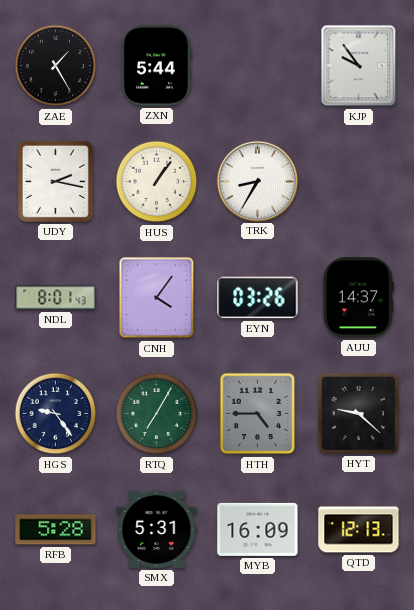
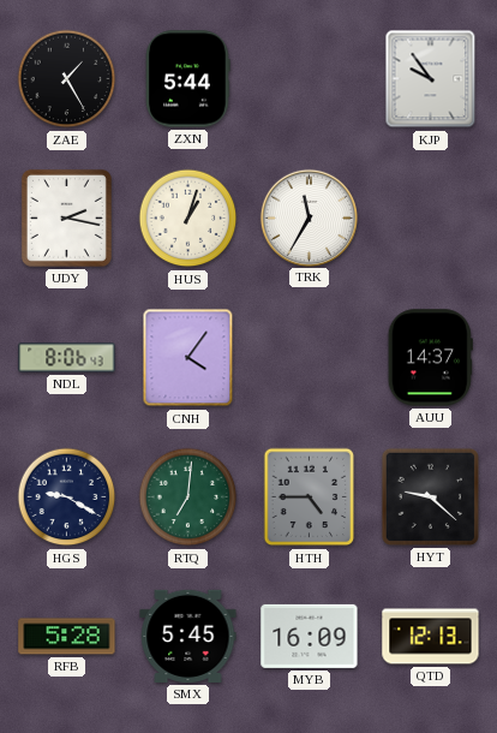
HUS: 1:06 -> 1:03
TRK: 8:35 -> 11:35
NDL: 8:01 -> 8:06
EYN: 03:26 -> none
HGS: 9:24 -> 9:20
RTQ: 7:05 -> 7:01
SMX: 5:31 -> 5:45
